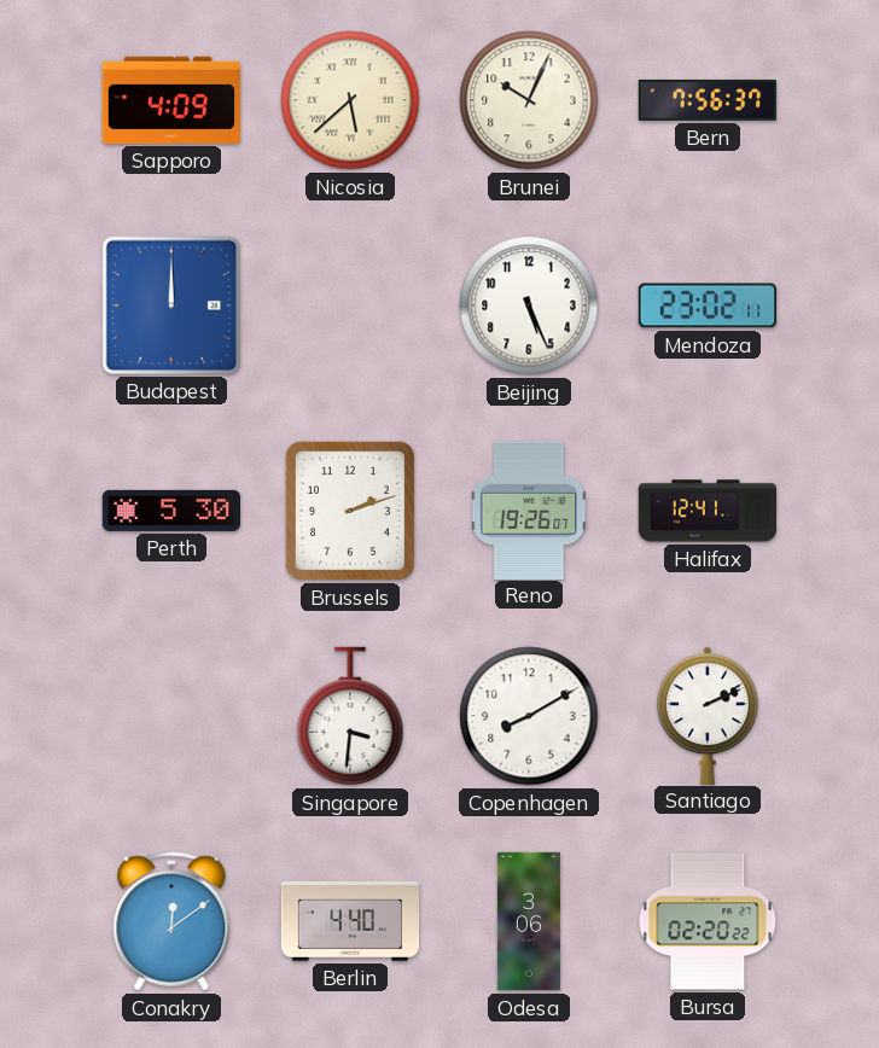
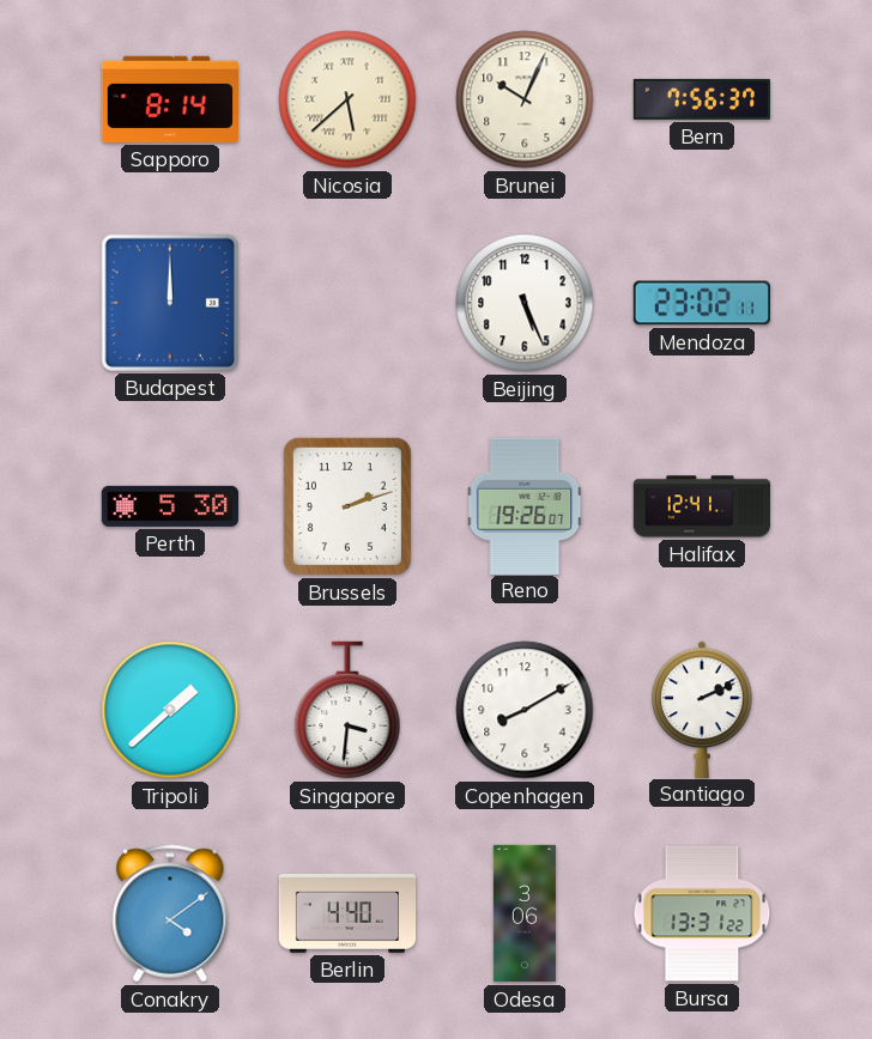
Sapporo: 4:09 -> 8:14
Tripoli: none -> 1:38
Conakry: 12:09 -> 4:09
Bursa: 02:20 -> 13:31
